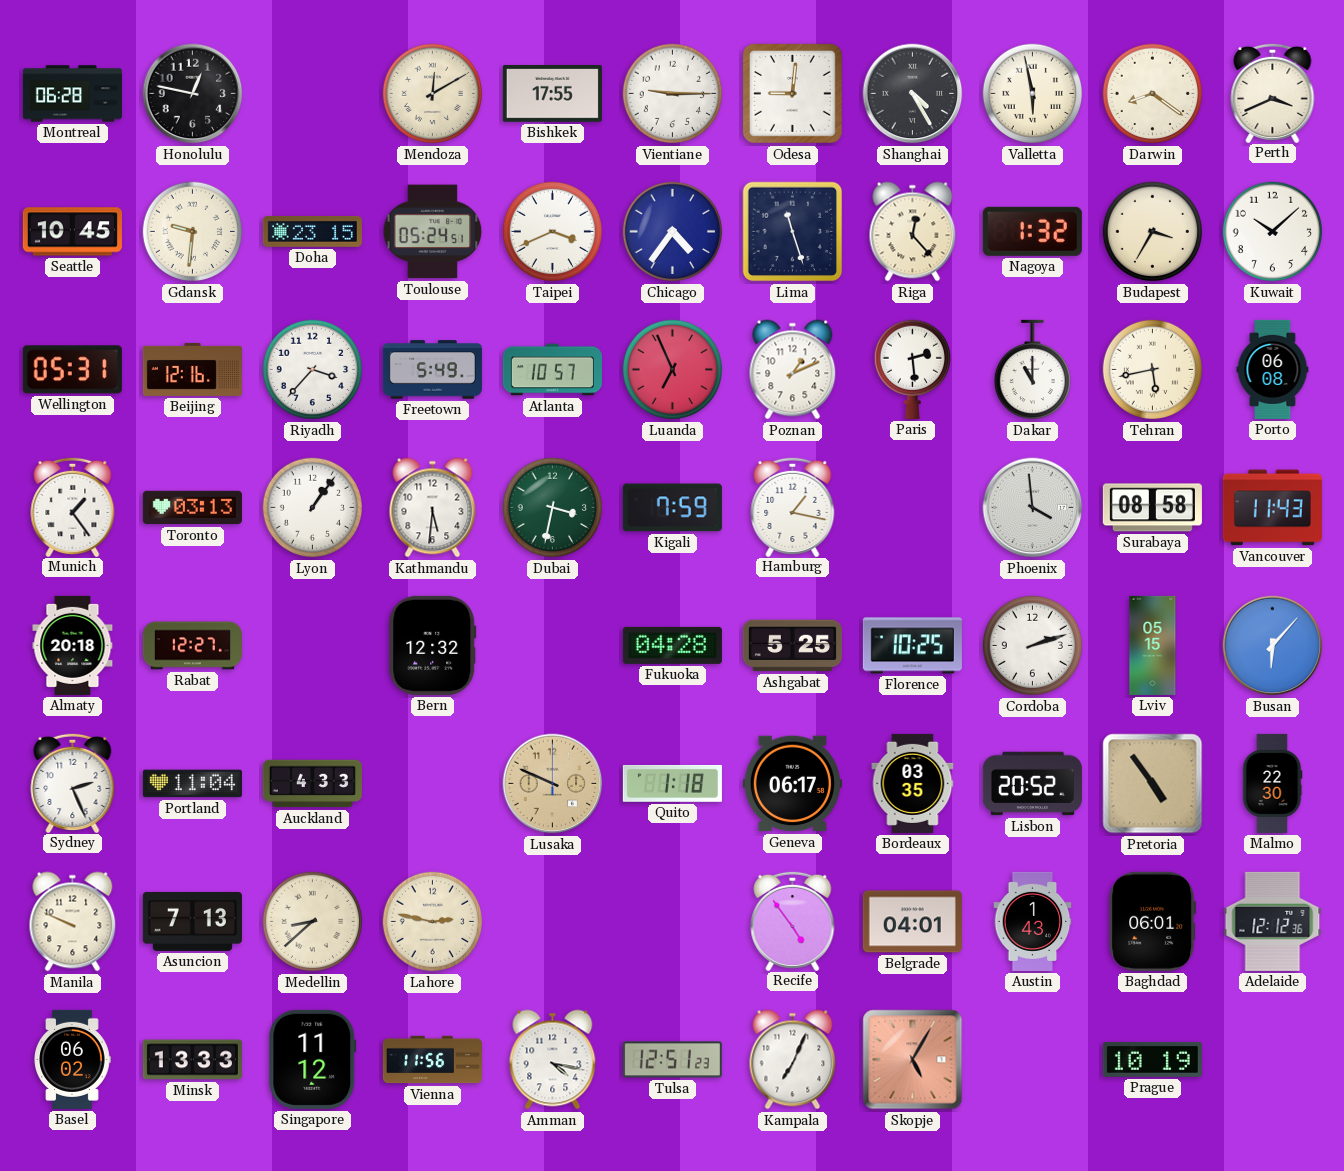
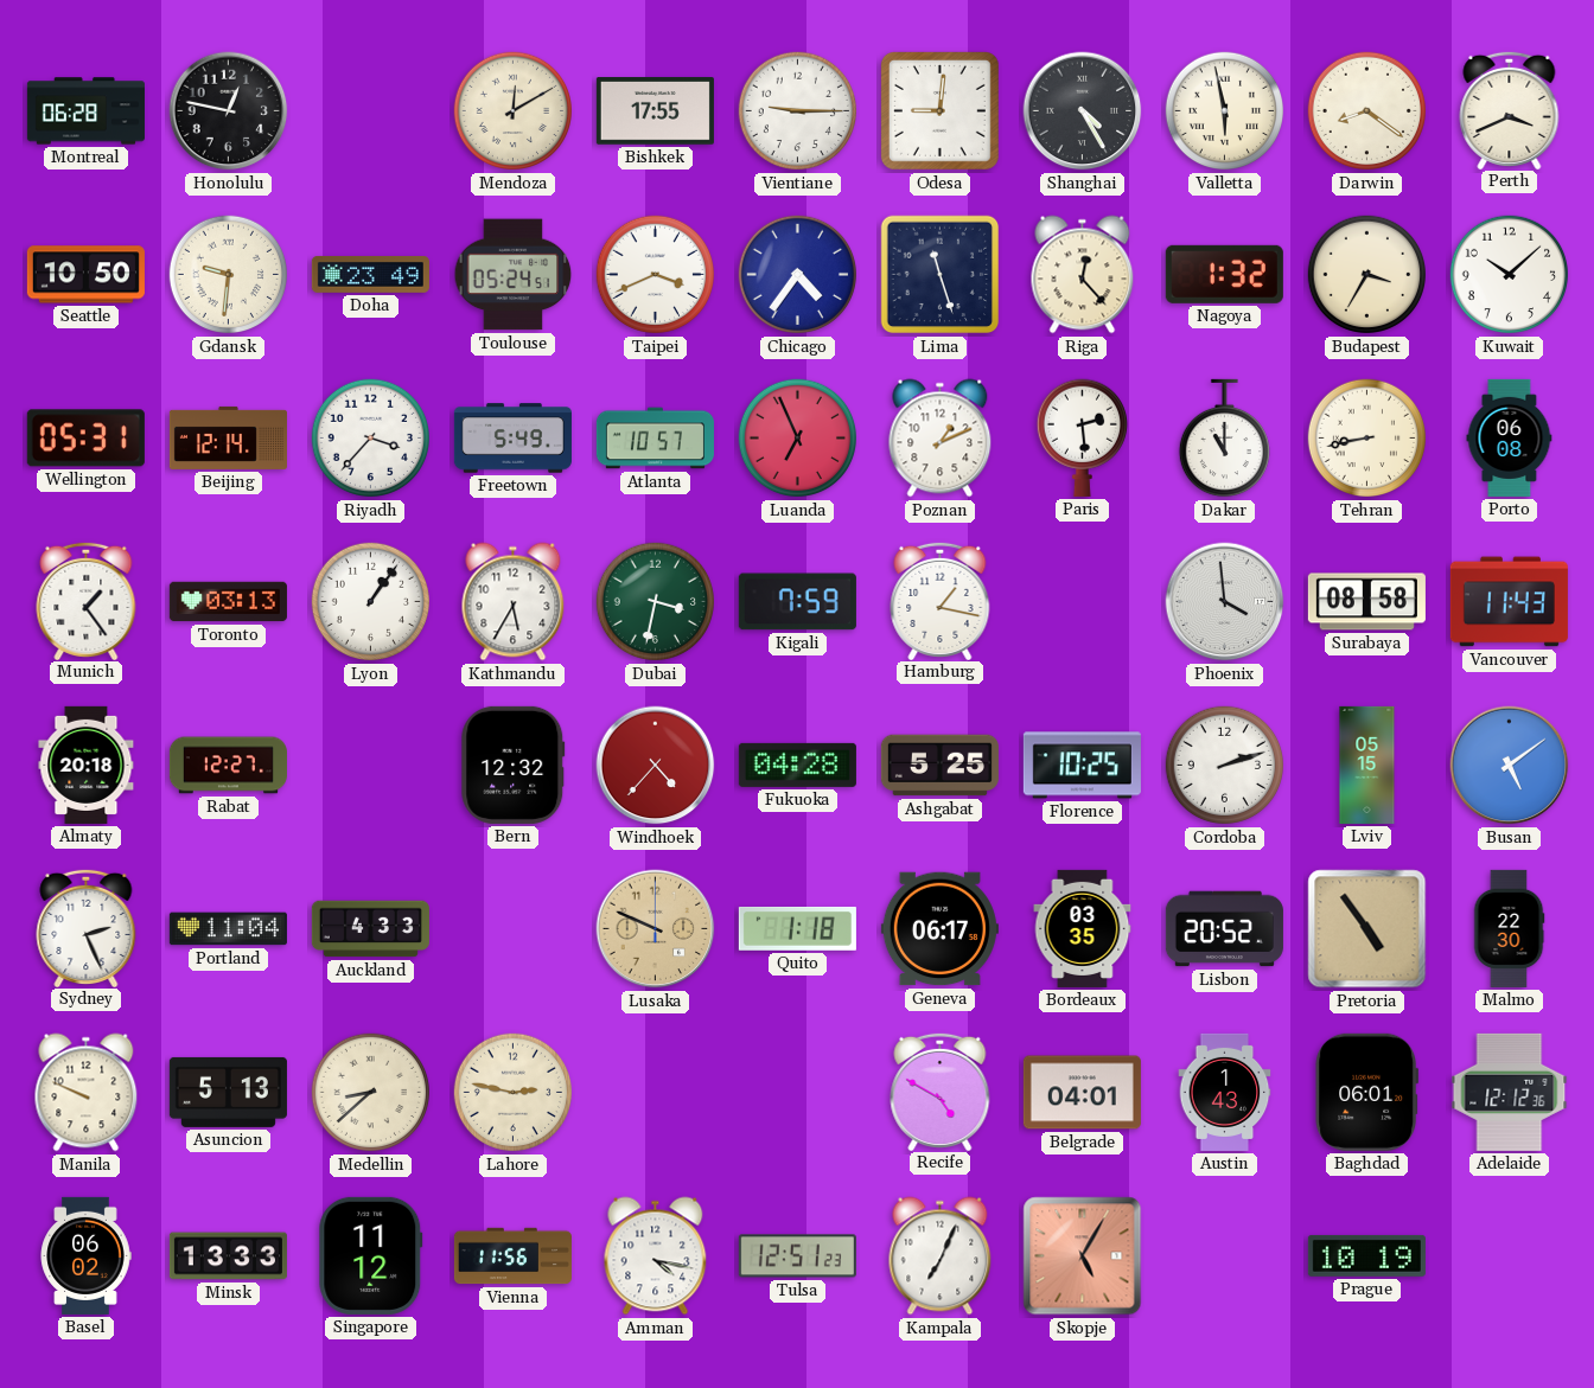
Seattle: 10:45 -> 10:50
Doha: 23:15 -> 23:49
Beijing: 12:16 -> 12:14
Tehran: 5:43 -> 8:43
Kathmandu: 5:31 -> 5:35
Windhoek: none -> 4:37
Busan: 6:07 -> 5:09
Asuncion: 7:13 -> 5:13
Recife: 4:54 -> 4:50
